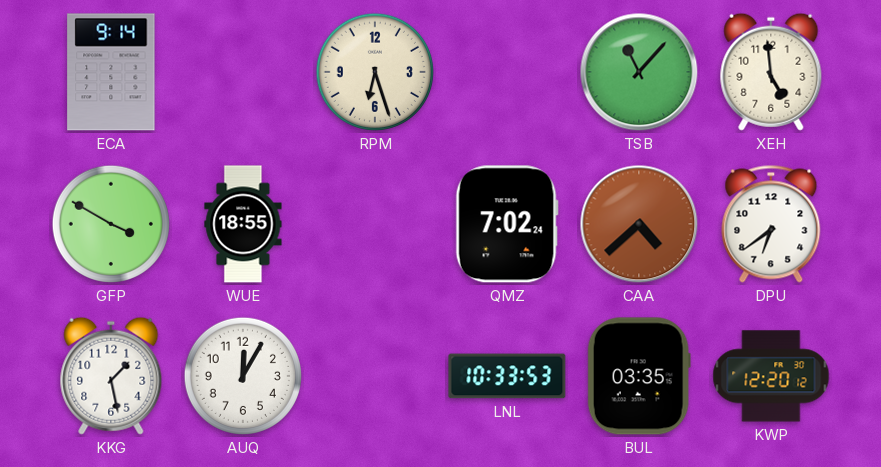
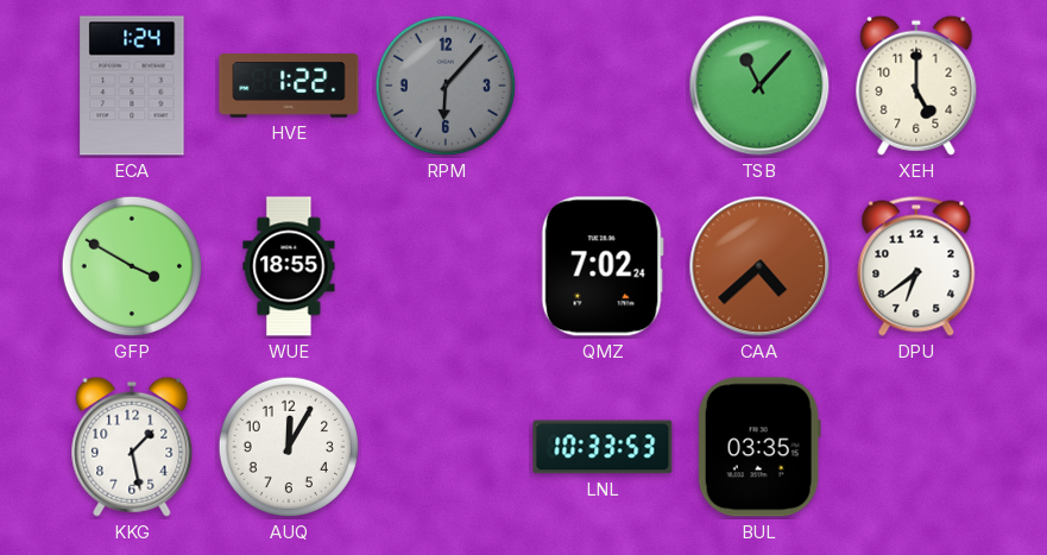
ECA: 9:14 -> 1:24
HVE: none -> 1:22
RPM: 6:27 -> 6:07
RPM dial: cream -> grey
XEH: 4:59 -> 5:00
KWP: 12:20 -> none
